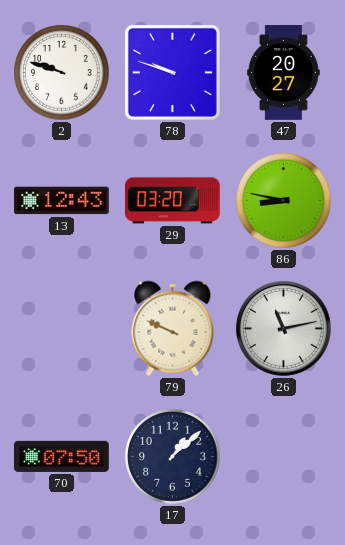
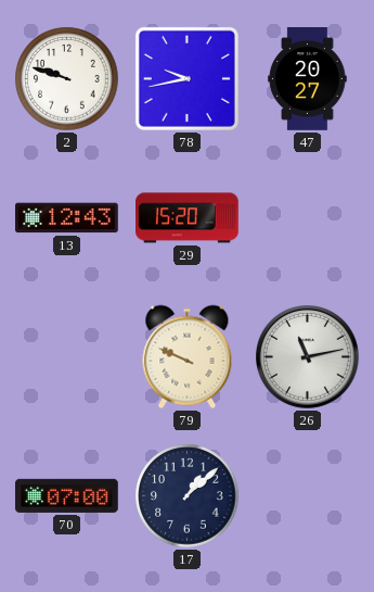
78: 9:48 -> 9:43
29: 03:20 -> 15:20
86: 8:47 -> none
70: 07:50 -> 07:00
